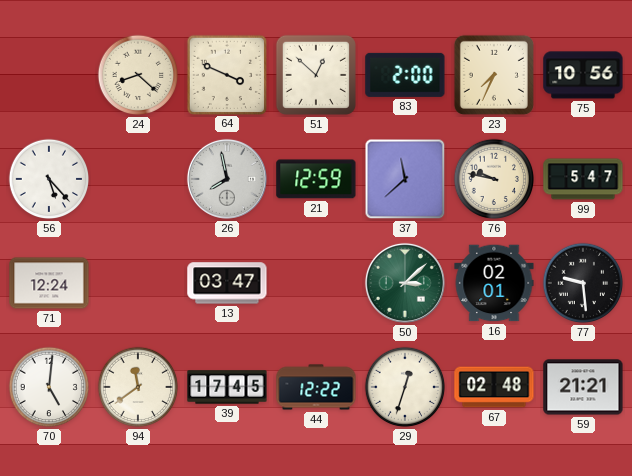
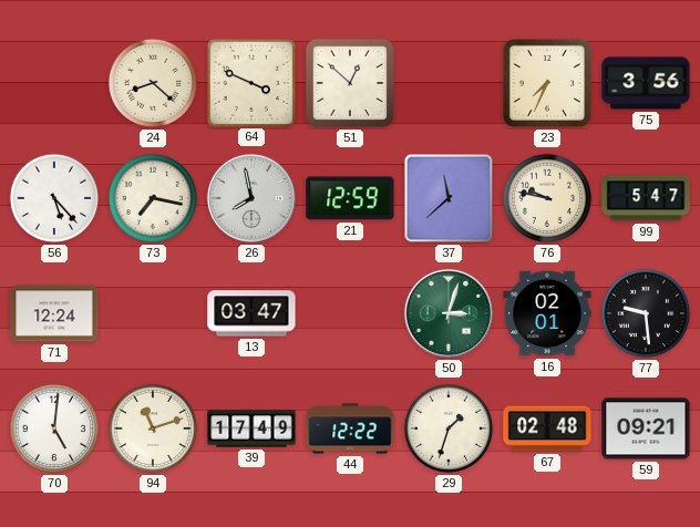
83: 2:00 -> none
75: 10:56 -> 3:56
73: none -> 7:17
50: 3:08 -> 3:03
94: 11:39 -> 11:12
39: 17:45 -> 17:49
29: 12:33 -> 1:33
59: 21:21 -> 09:21
